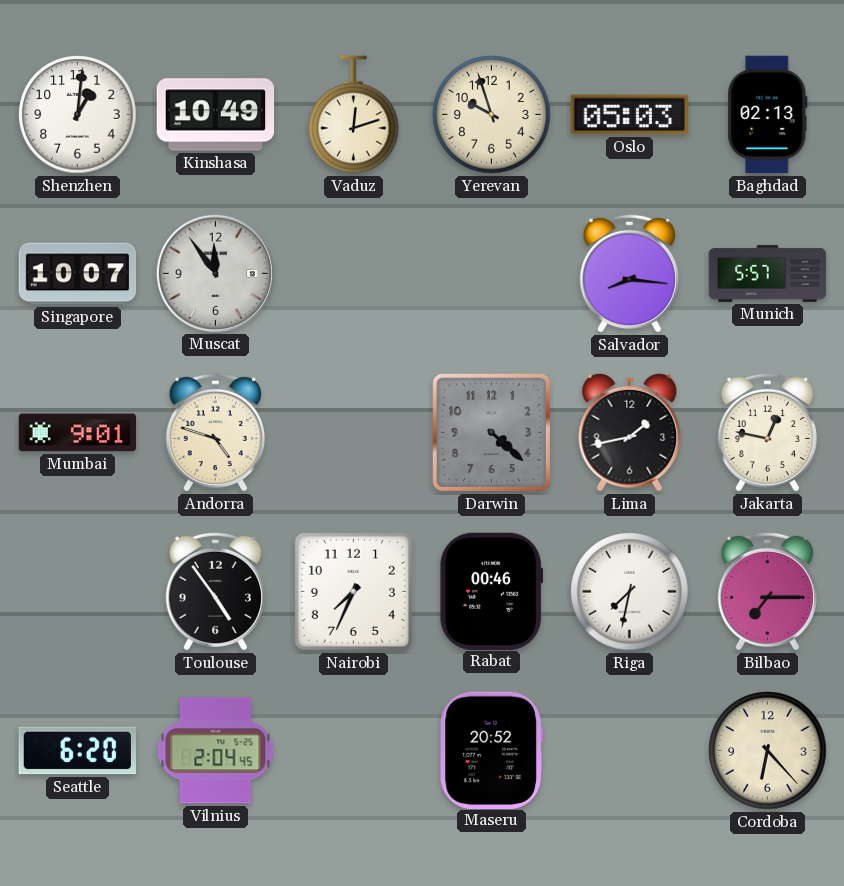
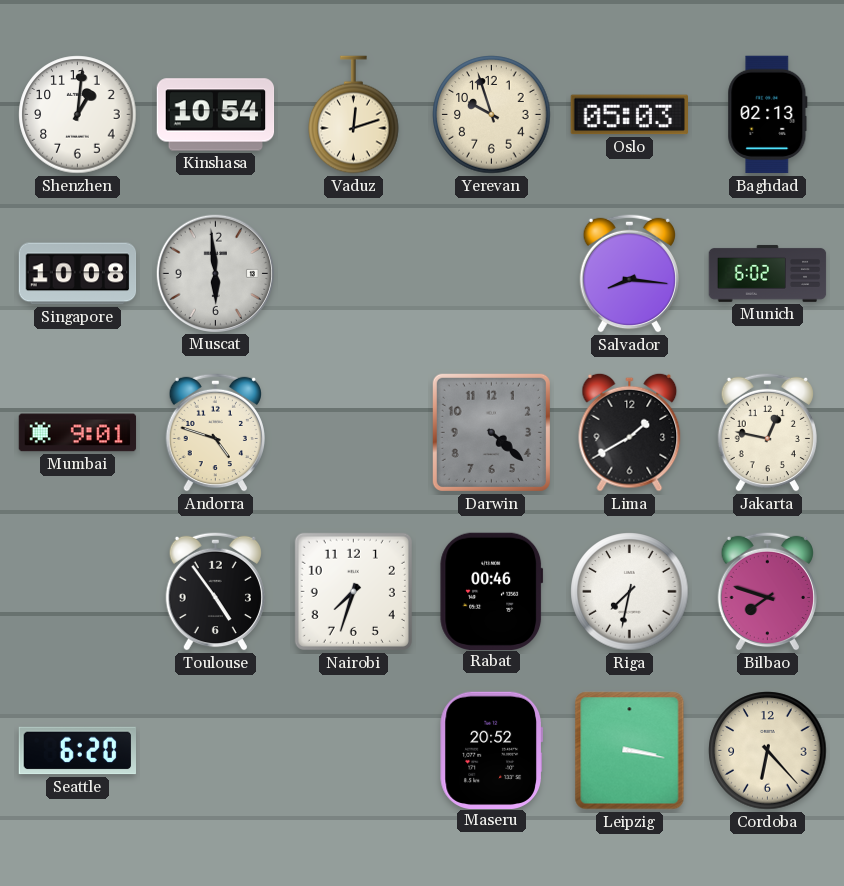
Kinshasa: 10:49 -> 10:54
Singapore: 10:07 -> 10:08
Muscat: 11:54 -> 5:59
Munich: 5:57 -> 6:02
Lima: 1:43 -> 1:40
Nairobi: 7:34 -> 7:33
Bilbao: 7:15 -> 7:48
Vilnius: 2:04 -> none
Leipzig: none -> 3:17
